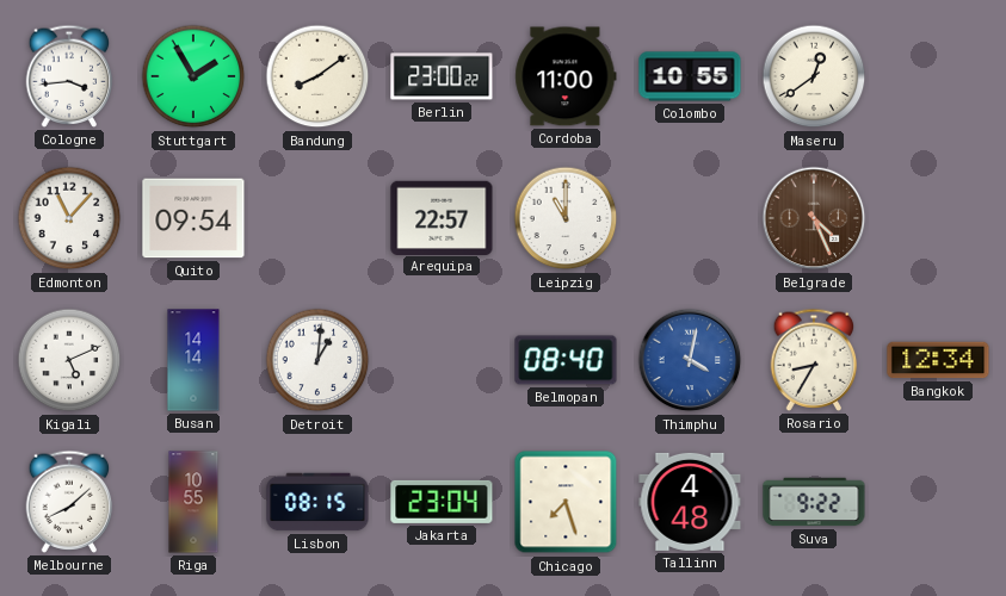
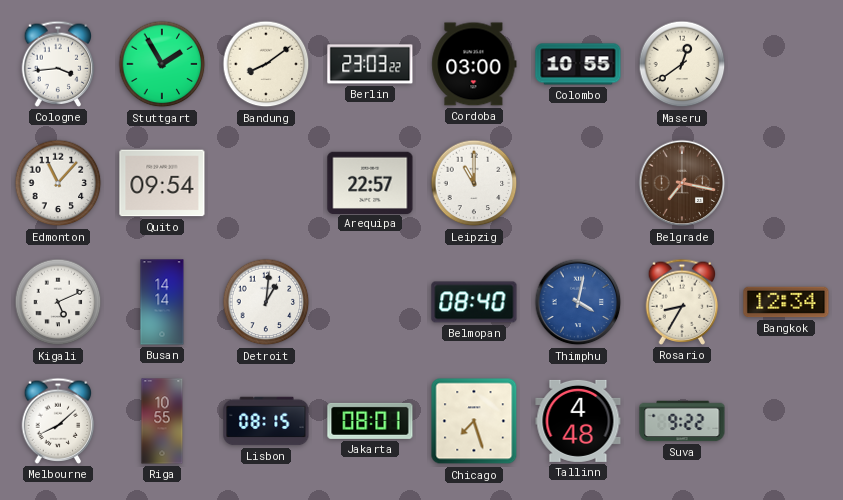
Berlin: 23:00 -> 23:03
Cordoba: 11:00 -> 03:00
Belgrade: 4:26 -> 7:17
Jakarta: 23:04 -> 08:01
